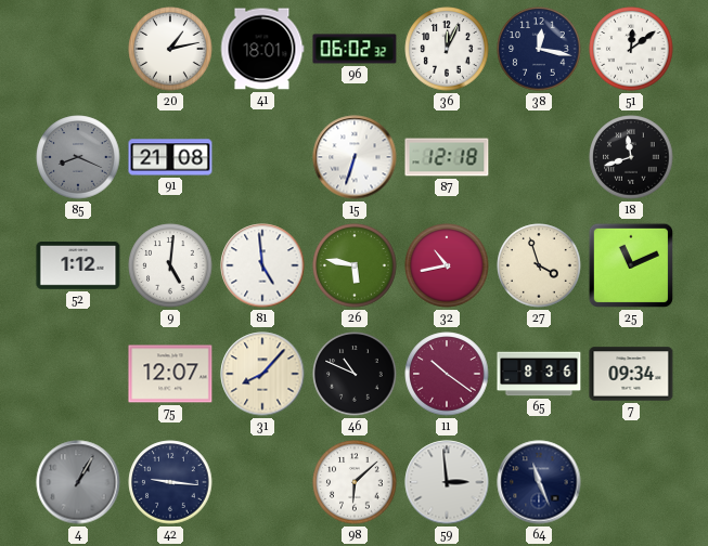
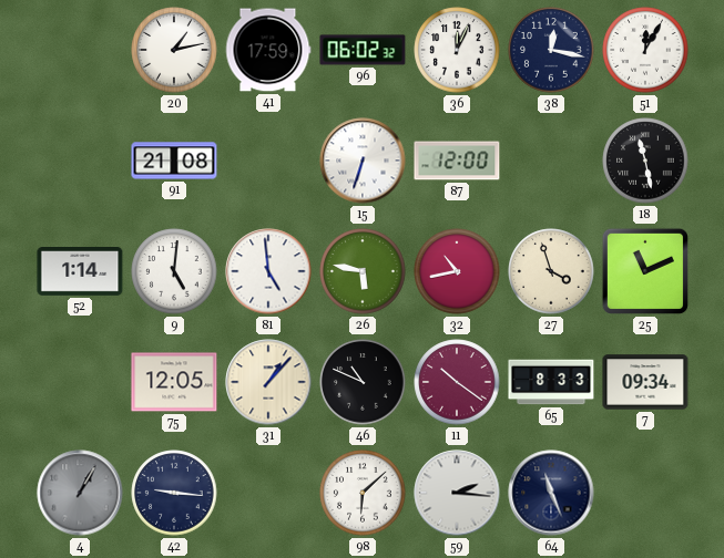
41: 18:01 -> 17:59
51: 12:09 -> 12:05
85: 8:19 -> none
87: 12:18 -> 12:00
18: 11:42 -> 11:28
52: 1:12 -> 1:14
75: 12:07 -> 12:05
31: 8:07 -> 1:07
65: 8:36 -> 8:33
59: 2:59 -> 2:16
